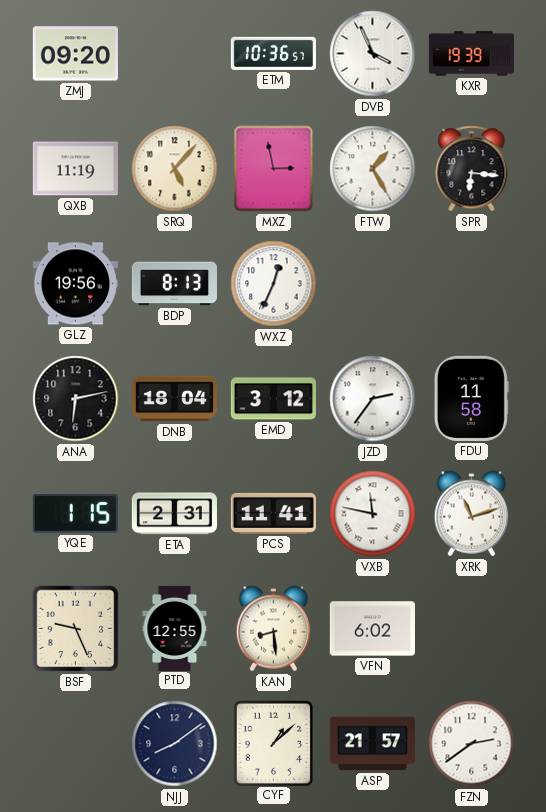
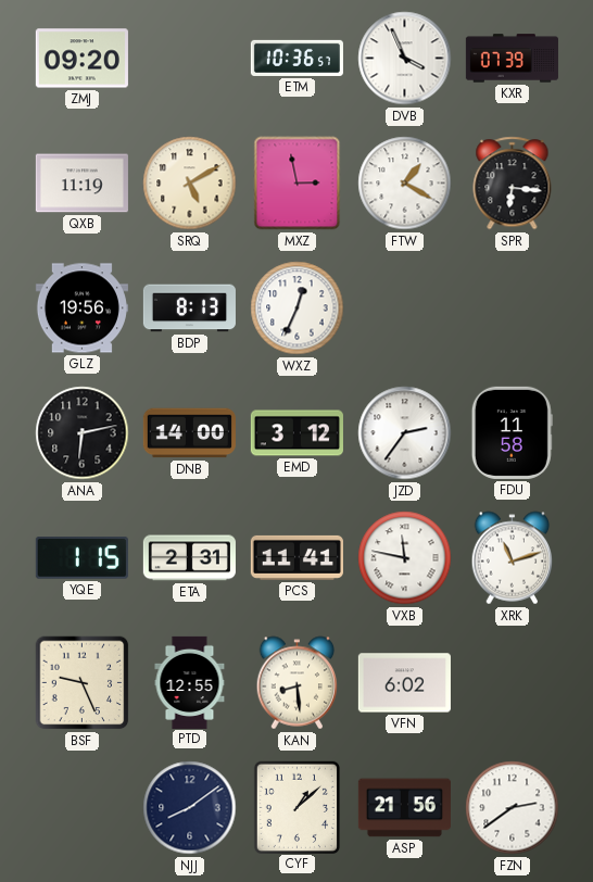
KXR: 19:39 -> 07:39
SRQ: 5:07 -> 5:10
FTW: 1:25 -> 1:20
DNB: 18:04 -> 14:00
ASP: 21:57 -> 21:56
